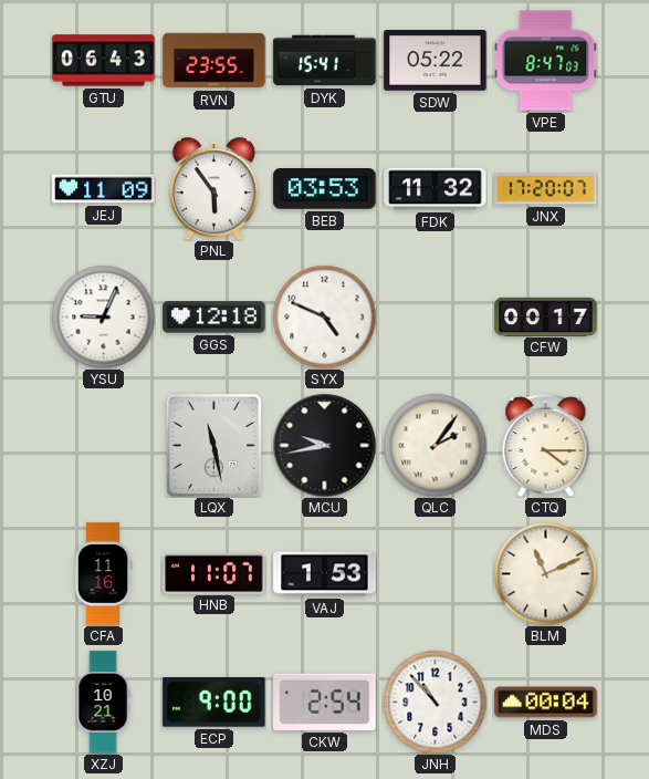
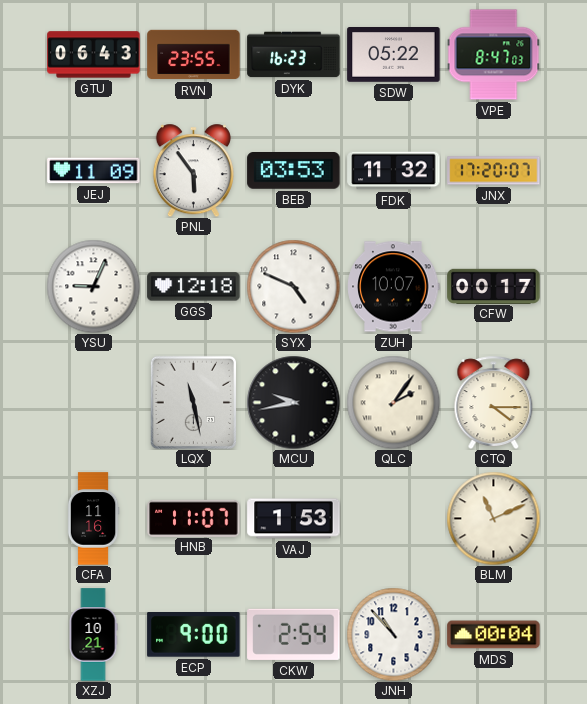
DYK: 15:41 -> 16:23
ZUH: none -> 10:07
